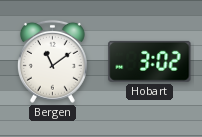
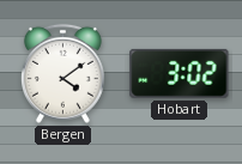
Bergen: 11:09 -> 4:09
